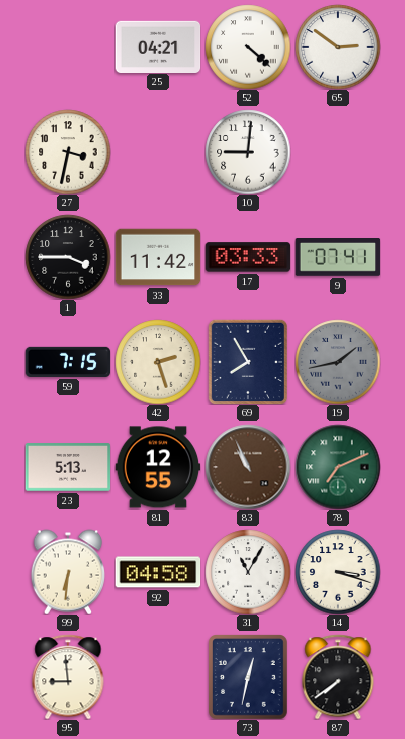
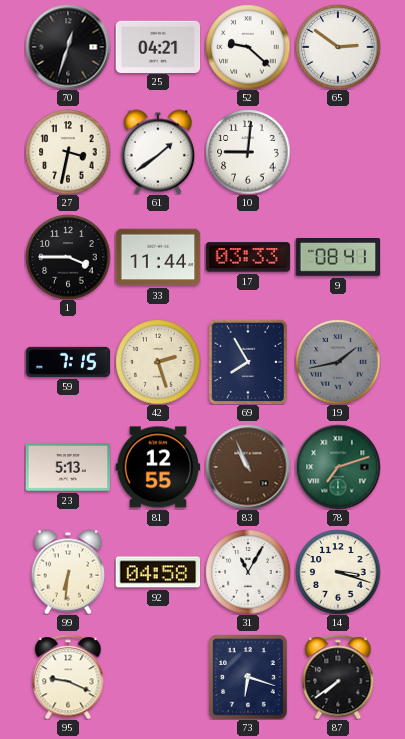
70: none -> 12:33
52: 4:22 -> 9:22
61: none -> 1:39
33: 11:42 -> 11:44
9: 07:41 -> 08:41
78: 7:11 -> 7:12
95: 8:59 -> 9:19
73: 12:32 -> 6:18
